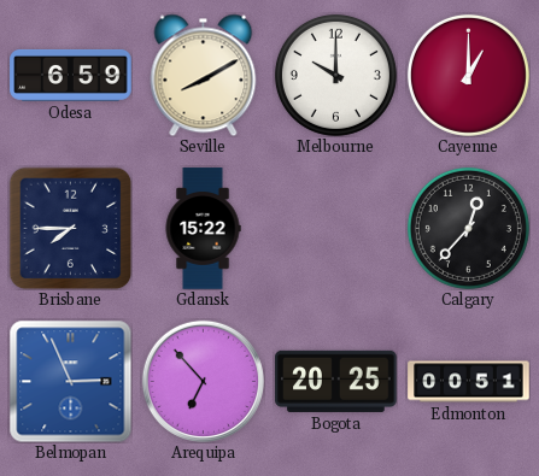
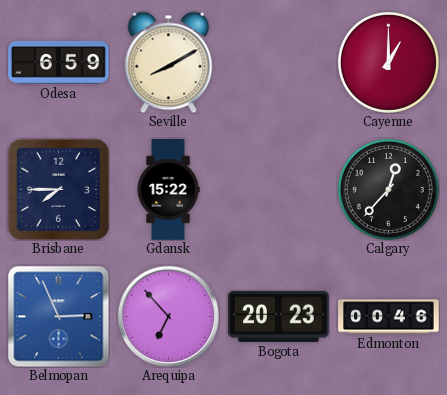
Melbourne: 10:00 -> none
Bogota: 20:25 -> 20:23
Edmonton: 00:51 -> 00:46
